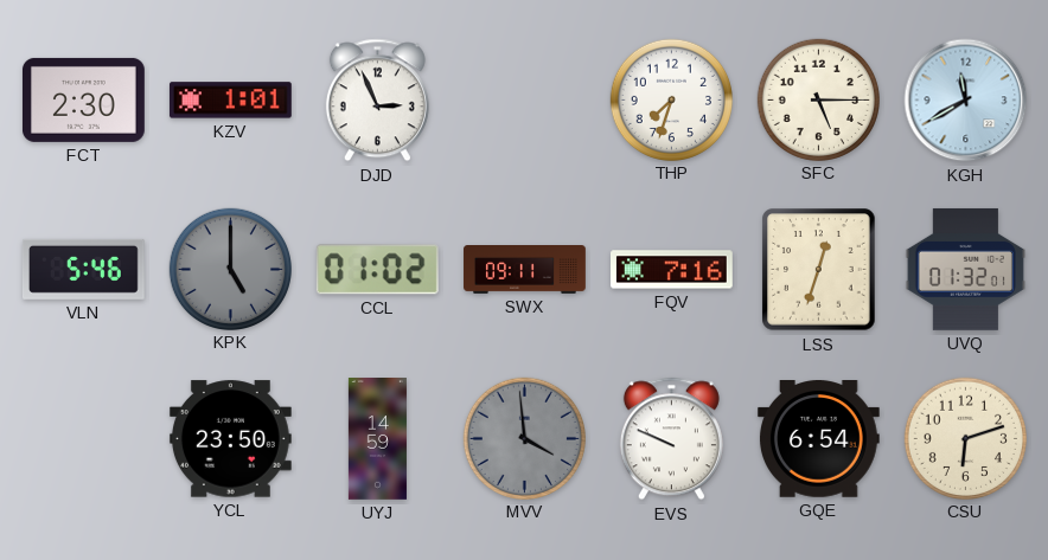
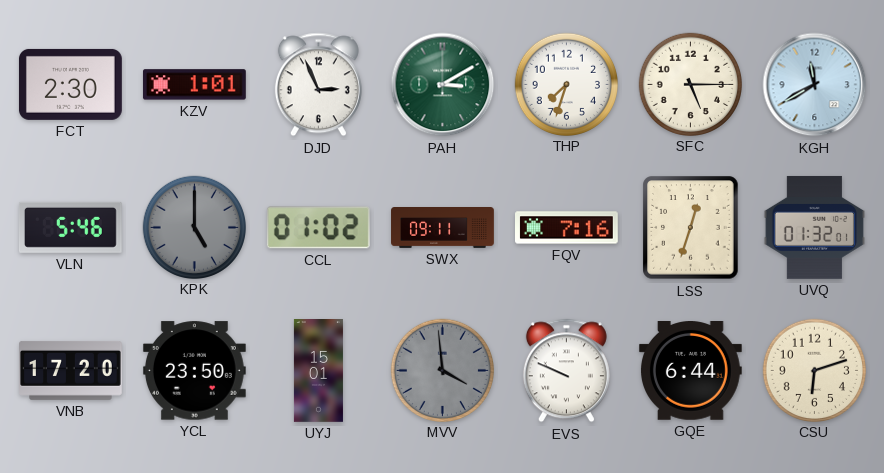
PAH: none -> 3:10
VNB: none -> 17:20
UYJ: 14:59 -> 15:01
GQE: 6:54 -> 6:44
